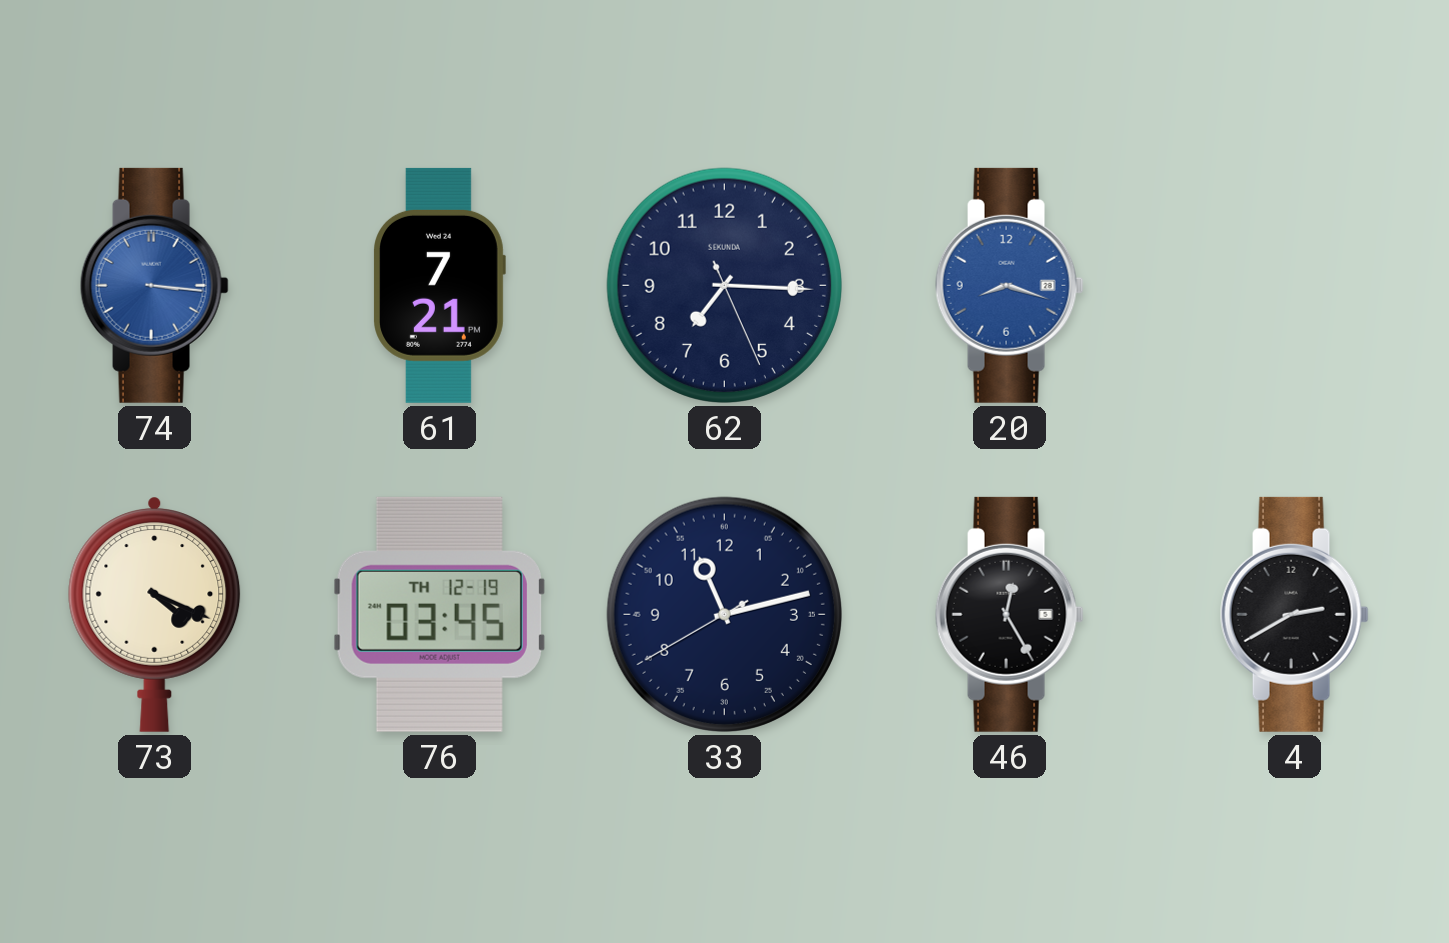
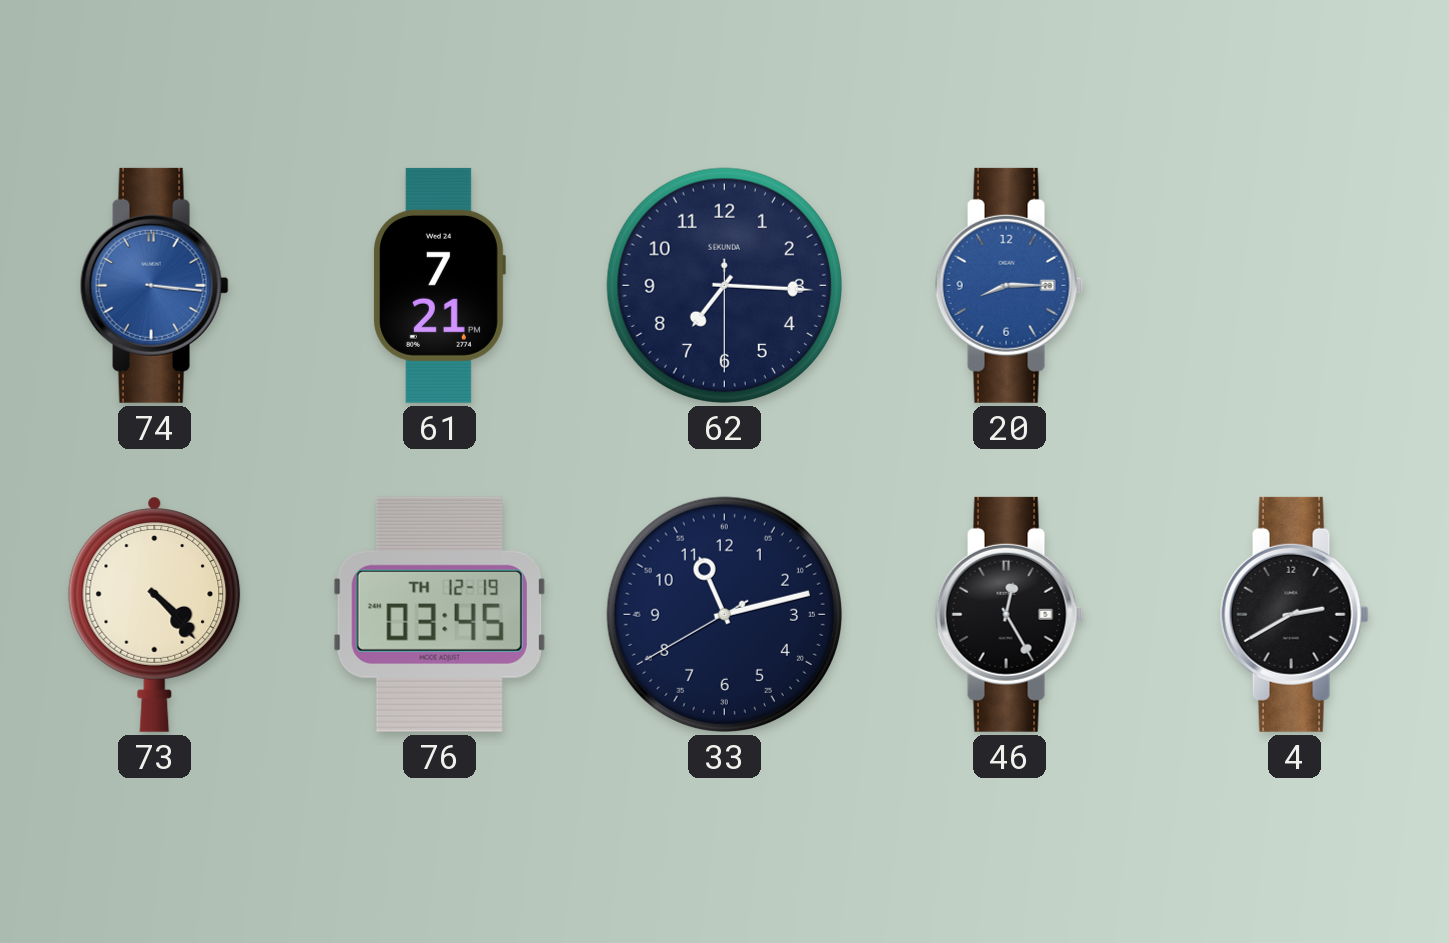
62: 7:15:26 -> 7:15:30
20: 8:18 -> 8:15
73: 4:19 -> 4:23
